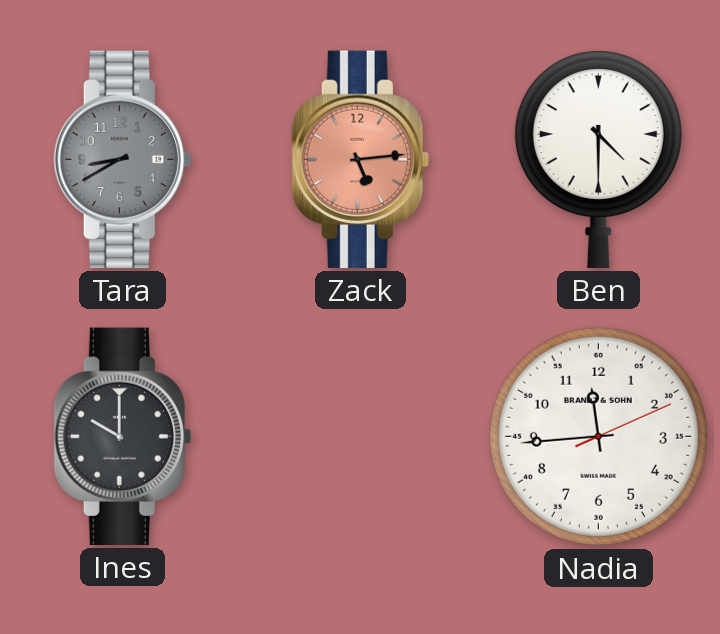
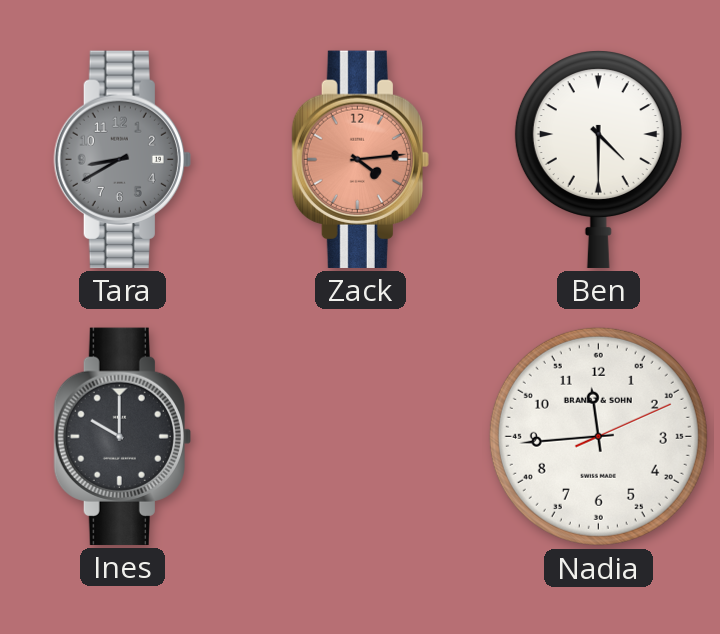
Zack: 5:14 -> 4:14
